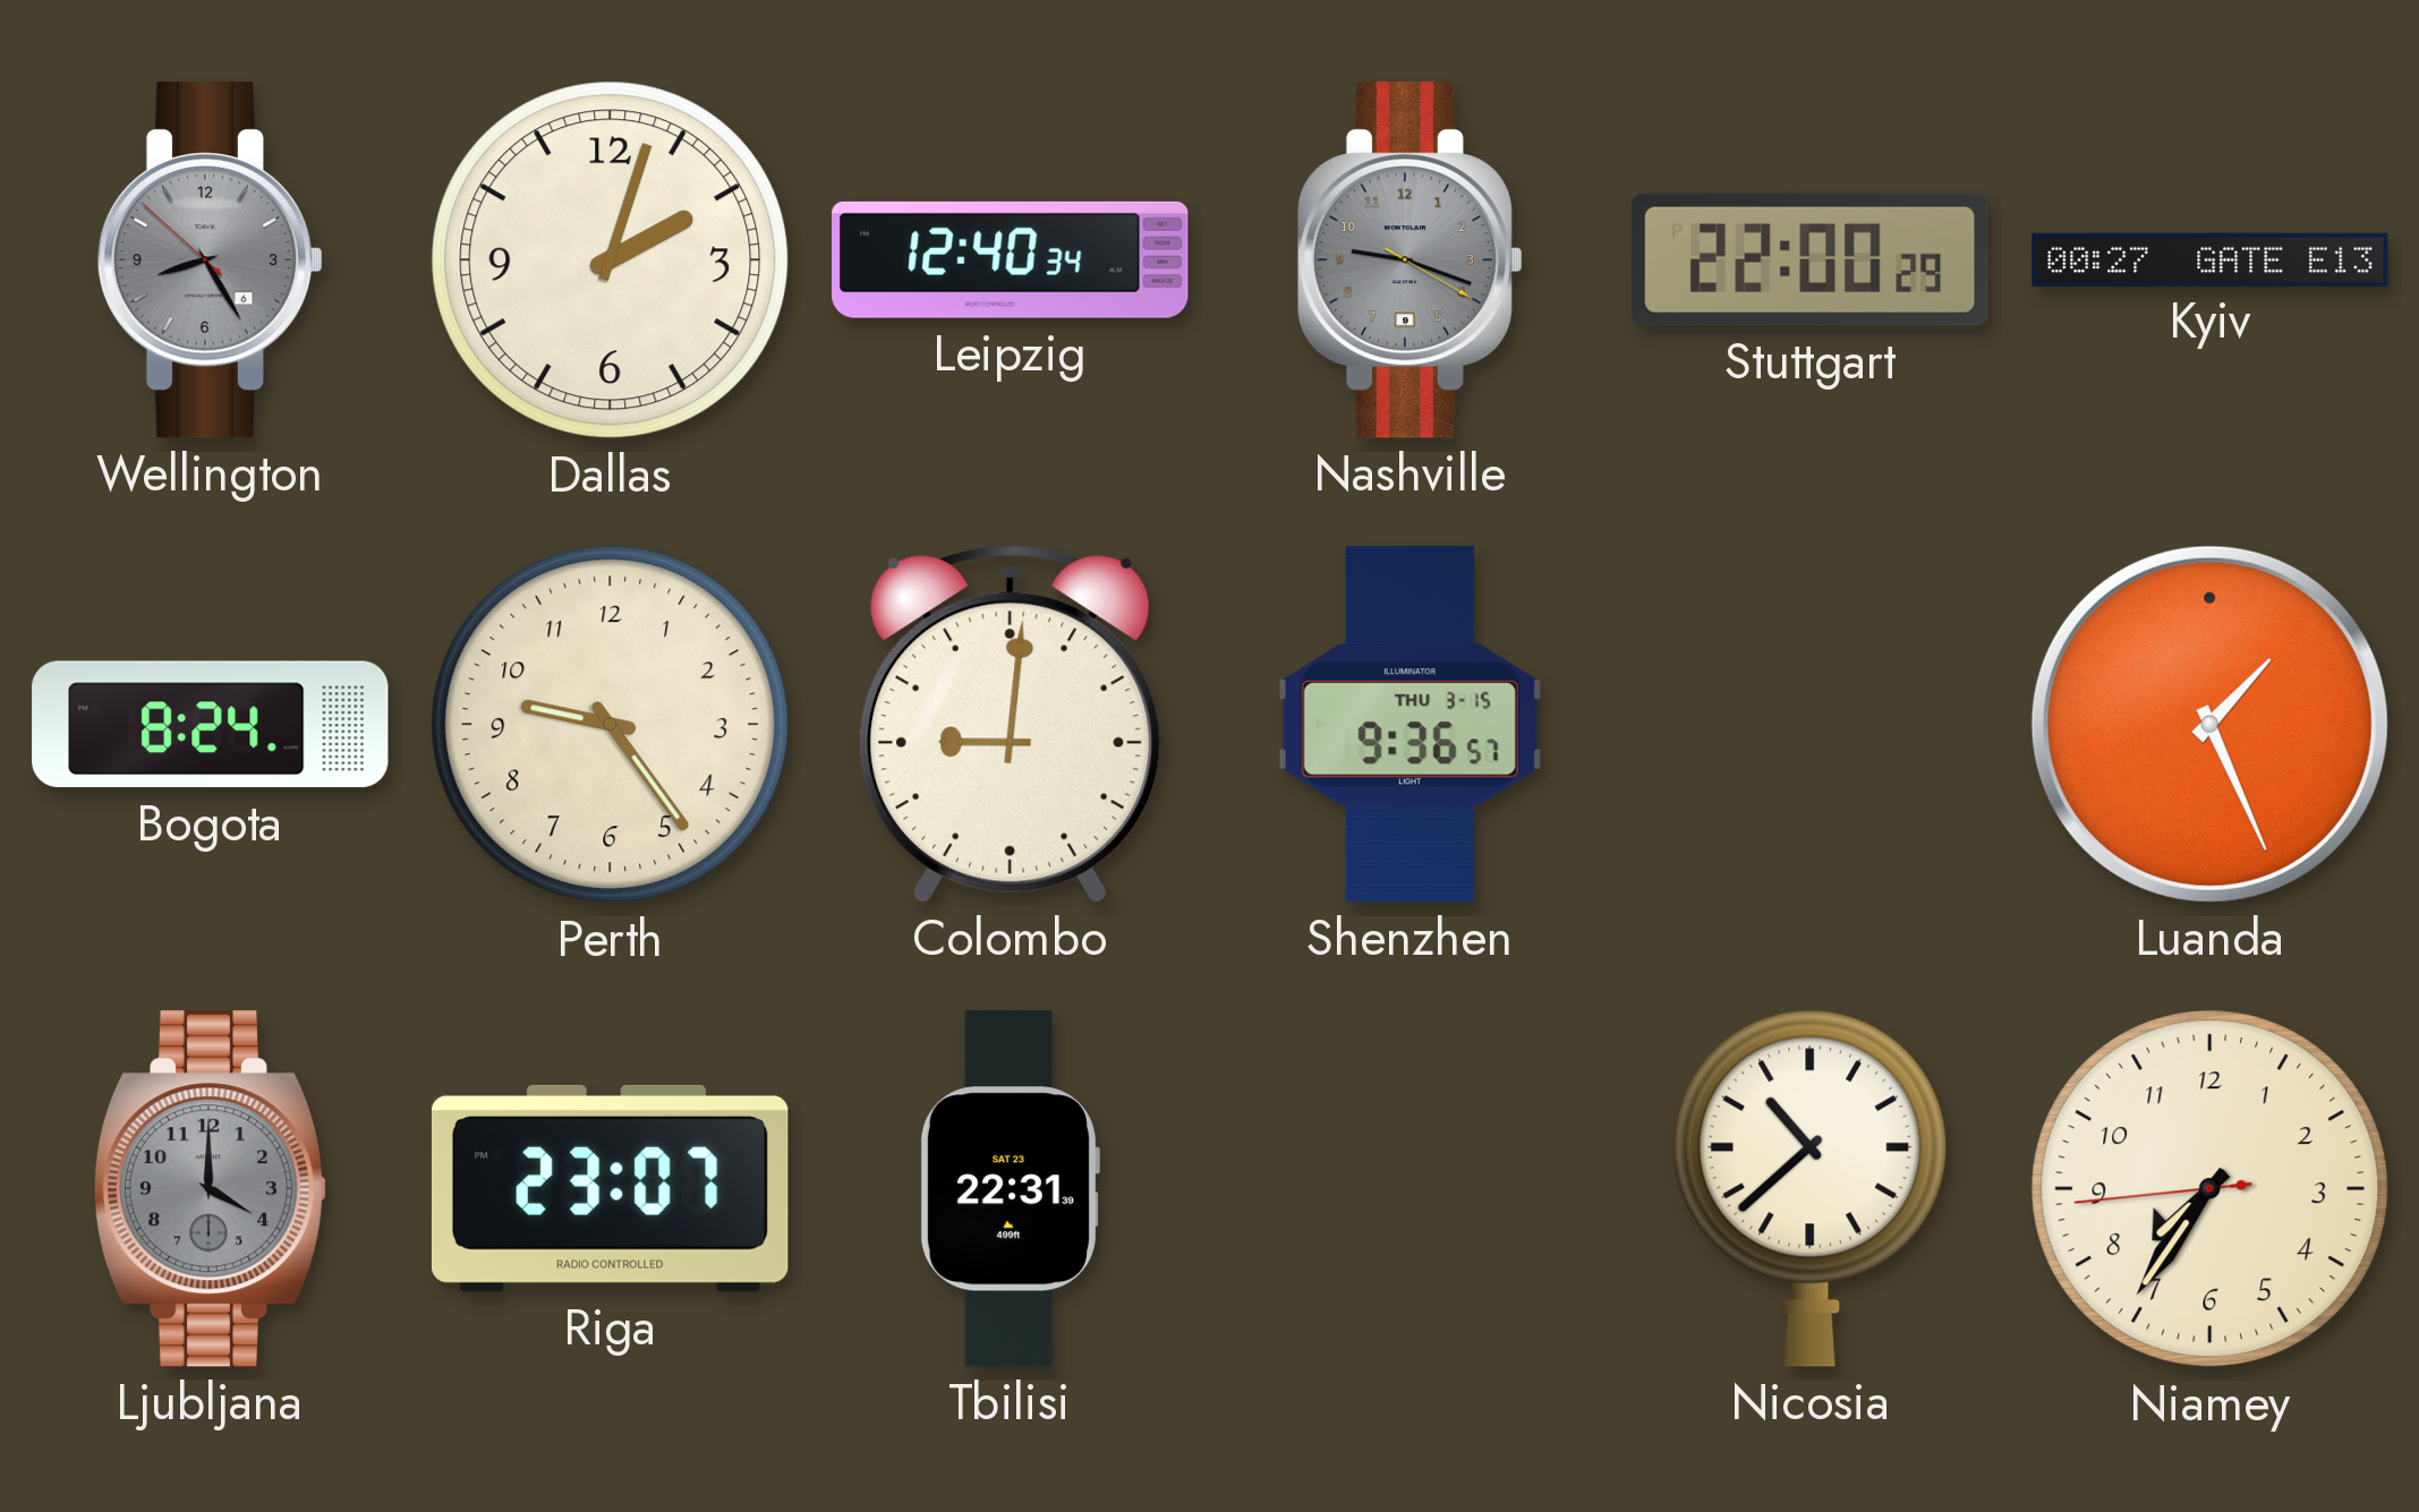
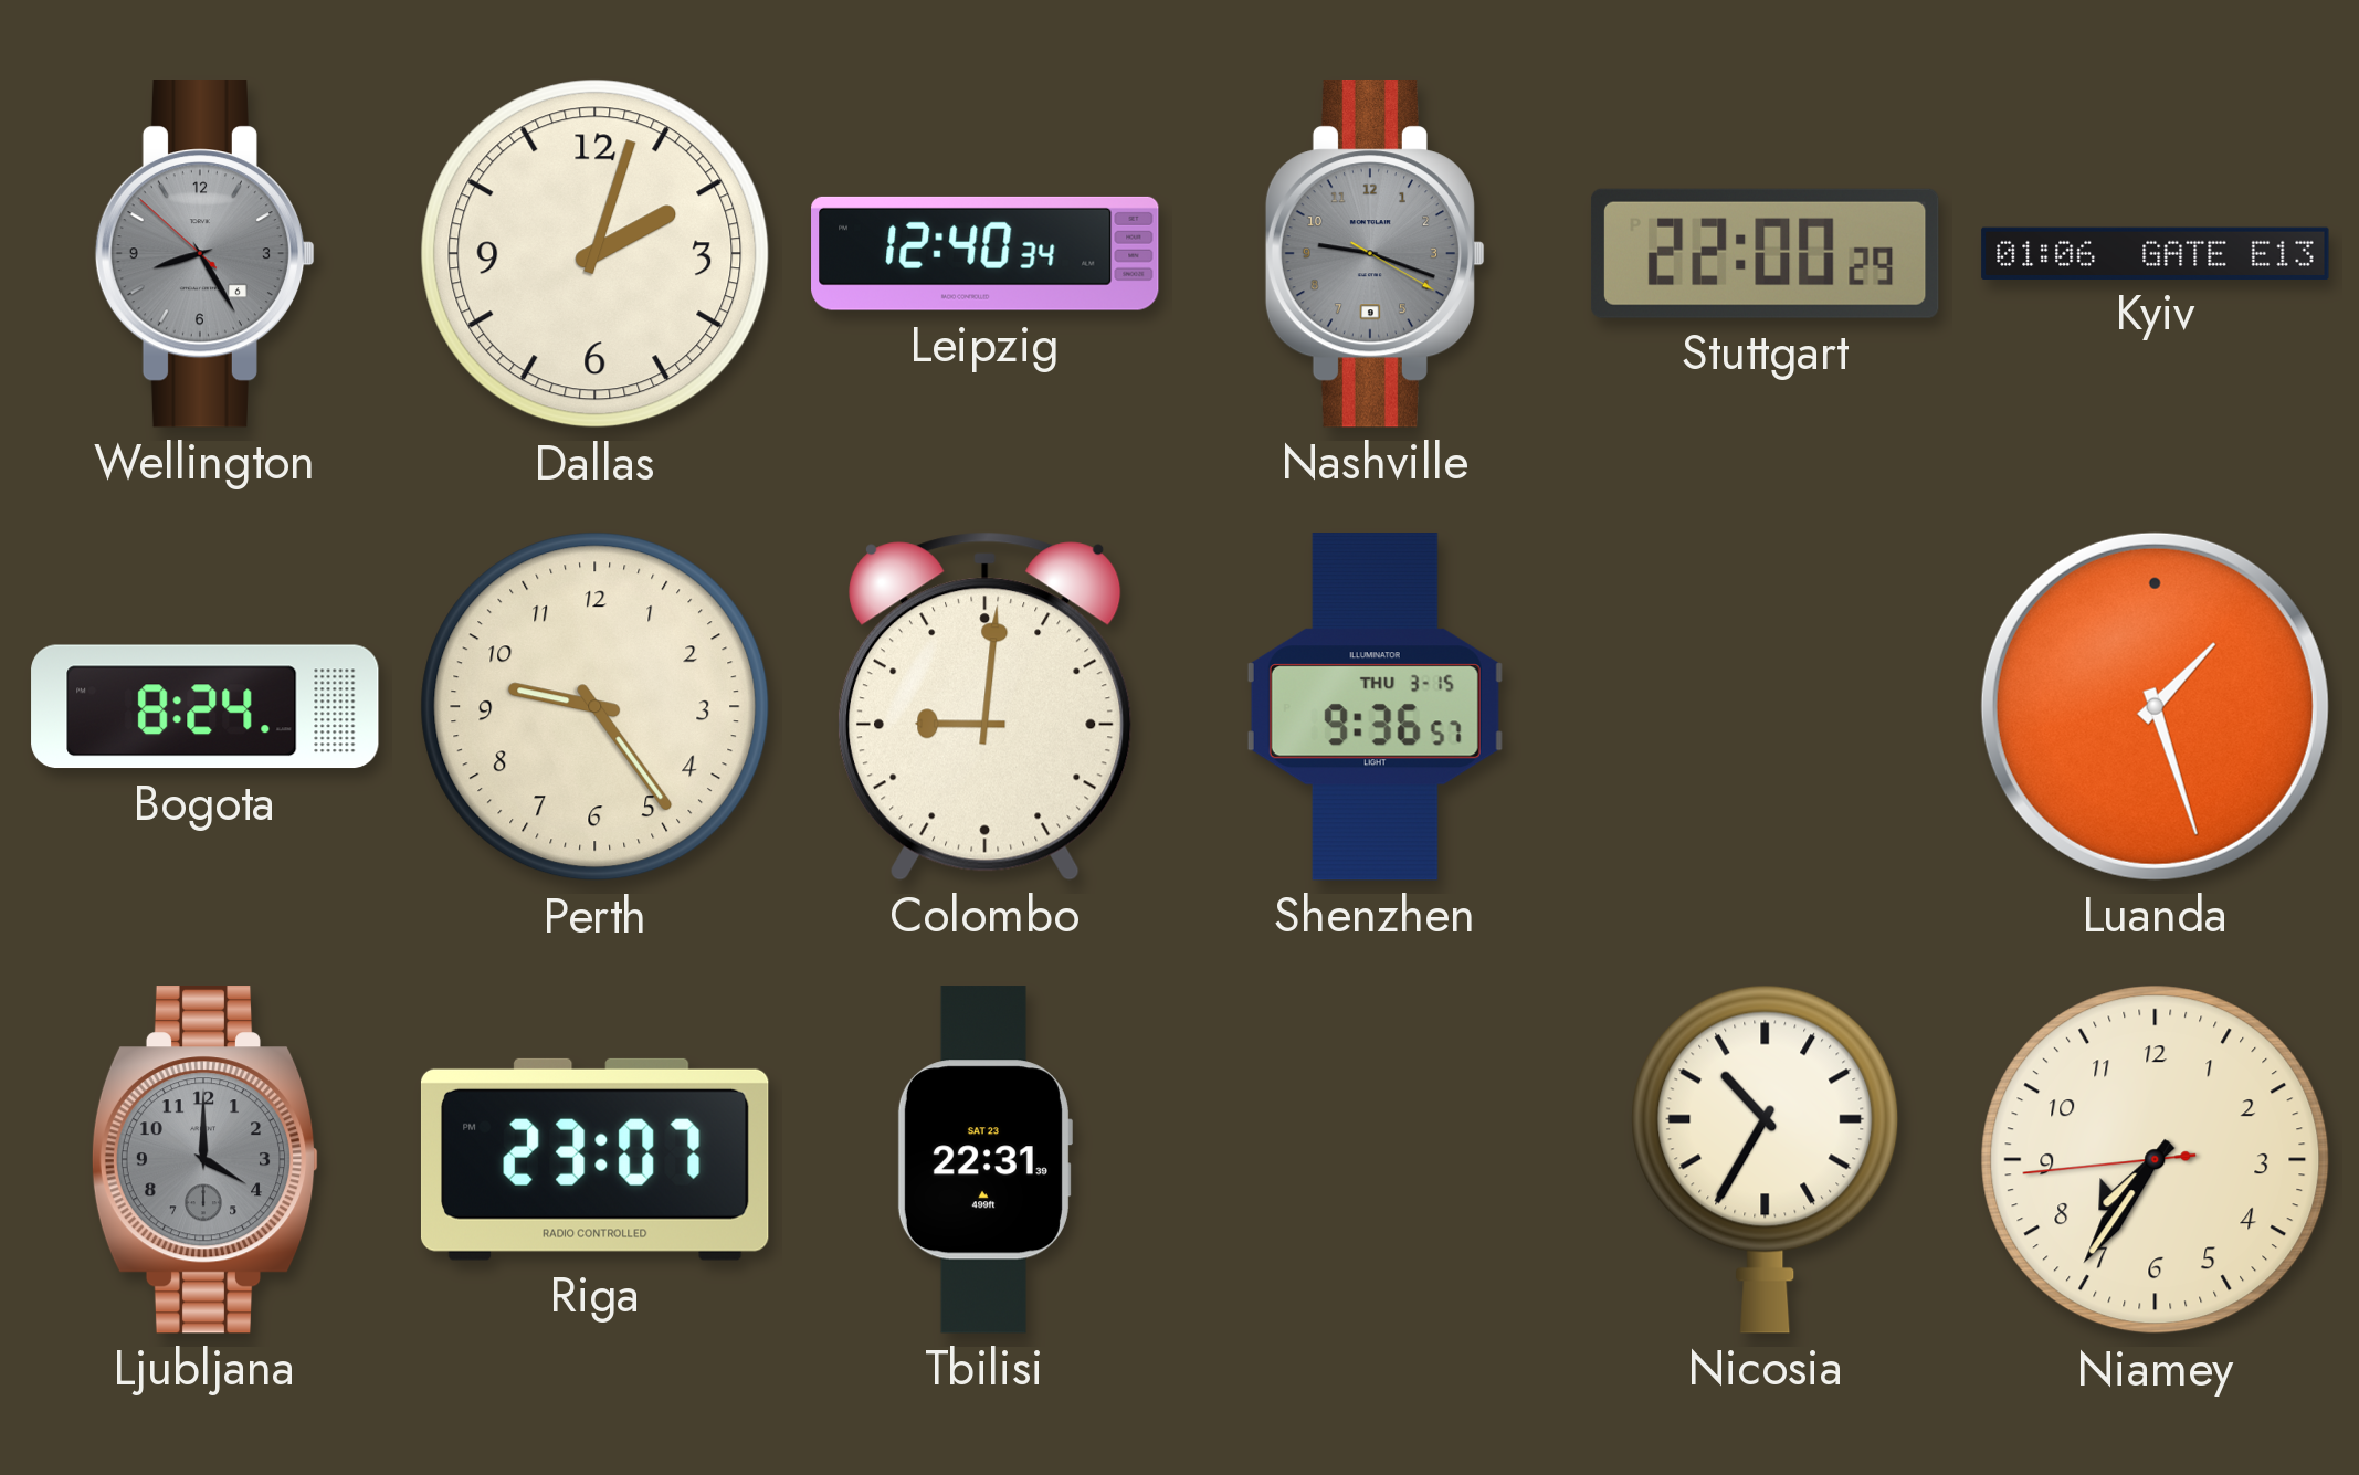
Kyiv: 00:27 -> 01:06
Luanda: 1:26 -> 1:27
Nicosia: 10:38 -> 10:35
